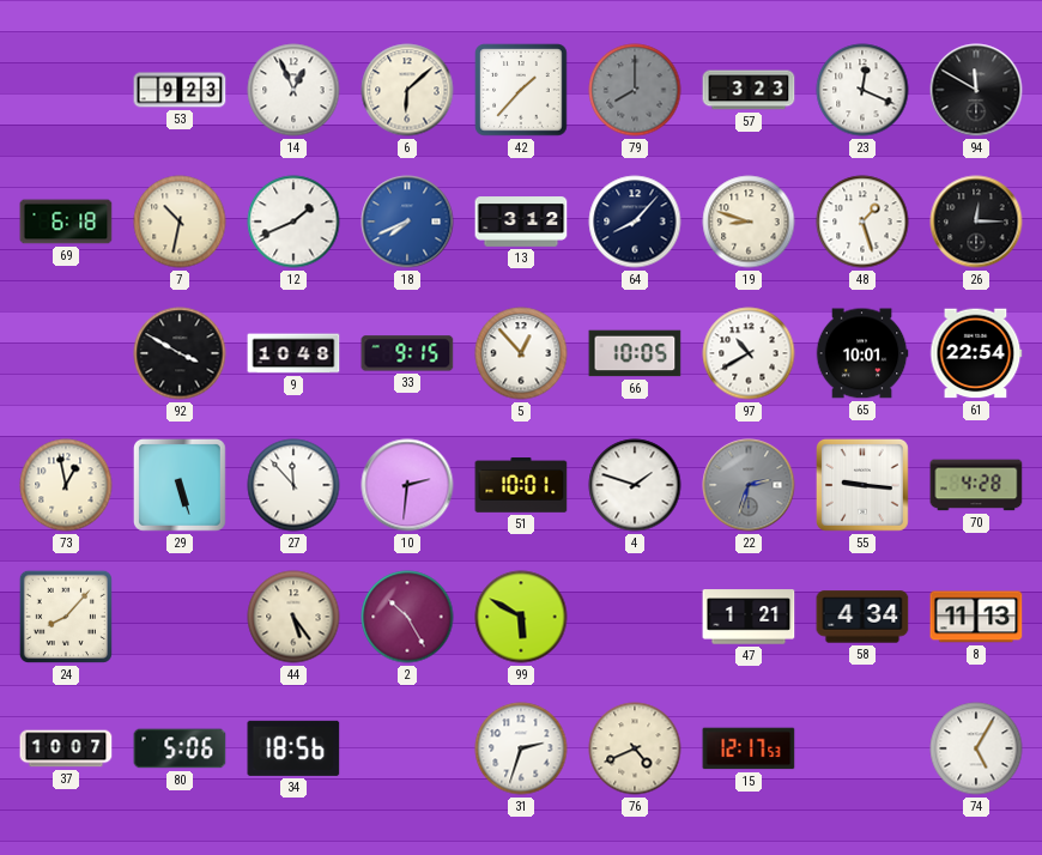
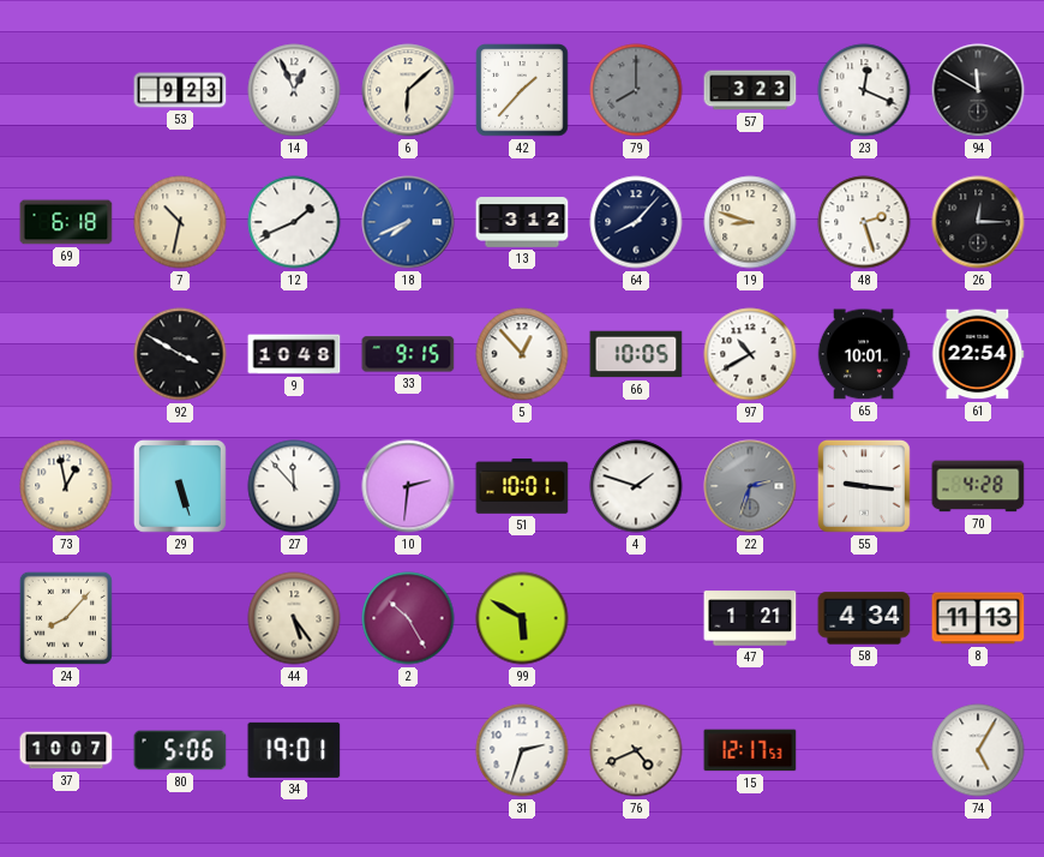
48: 1:27 -> 2:27
34: 18:56 -> 19:01
